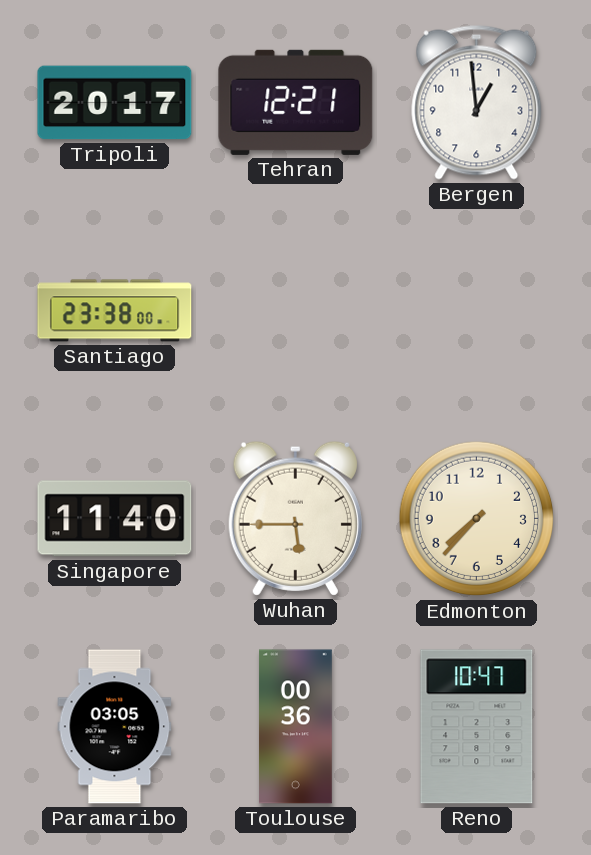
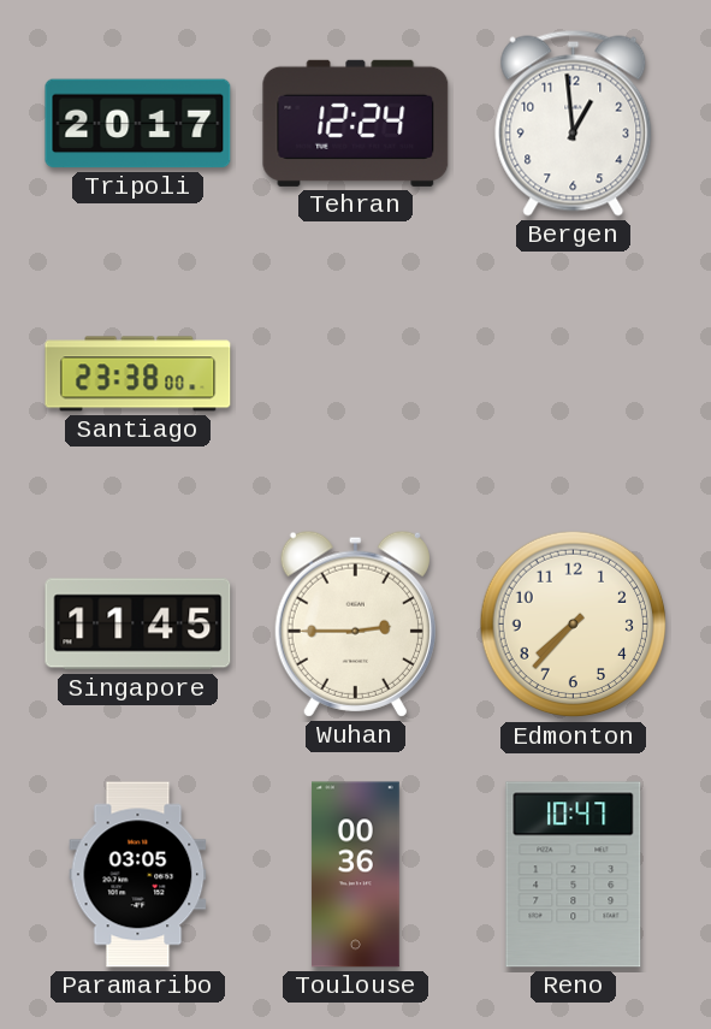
Tehran: 12:21 -> 12:24
Singapore: 11:40 -> 11:45
Wuhan: 5:45 -> 2:45
